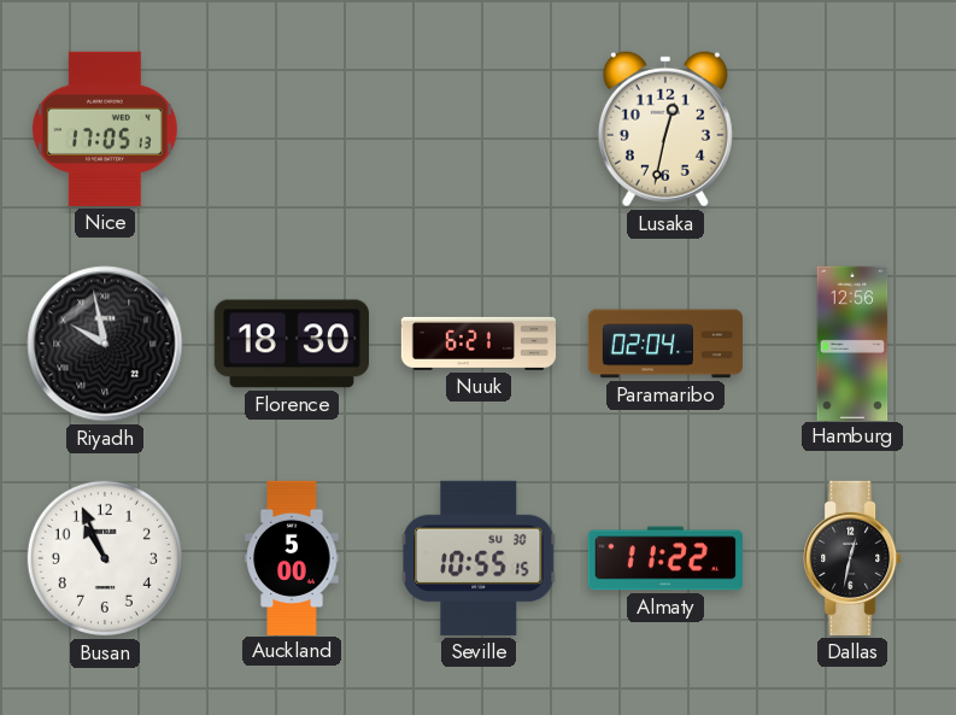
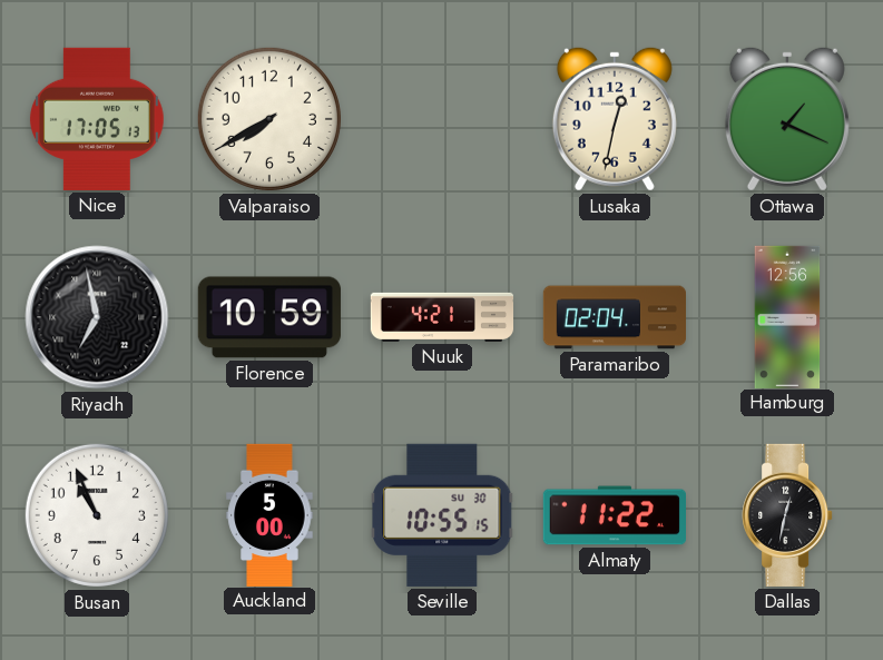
Valparaiso: none -> 7:40
Ottawa: none -> 1:19
Riyadh: 9:58 -> 6:58
Florence: 18:30 -> 10:59
Nuuk: 6:21 -> 4:21
